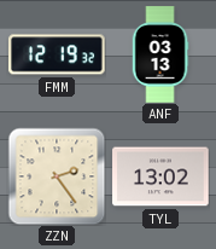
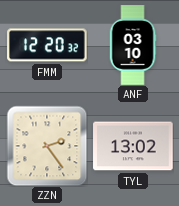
FMM: 12:19 -> 12:20
ANF: 03:13 -> 03:10
